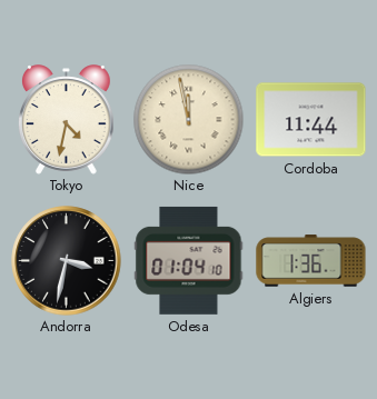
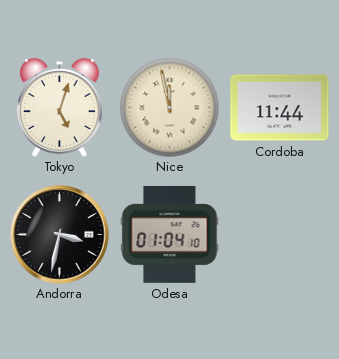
Tokyo: 4:32 -> 5:03
Algiers: 1:36 -> none
